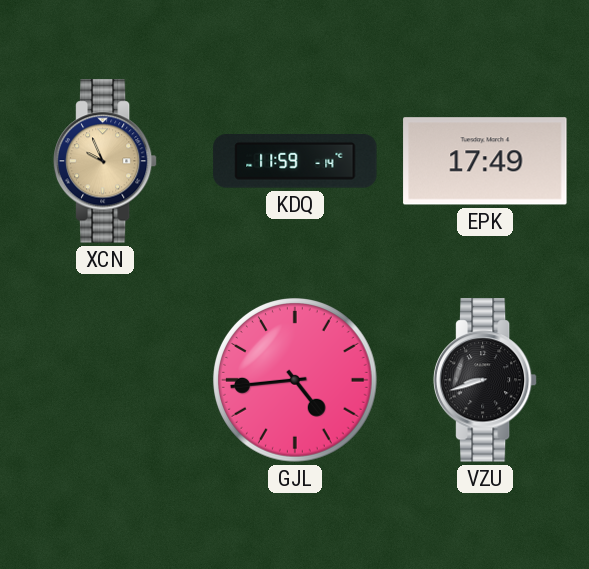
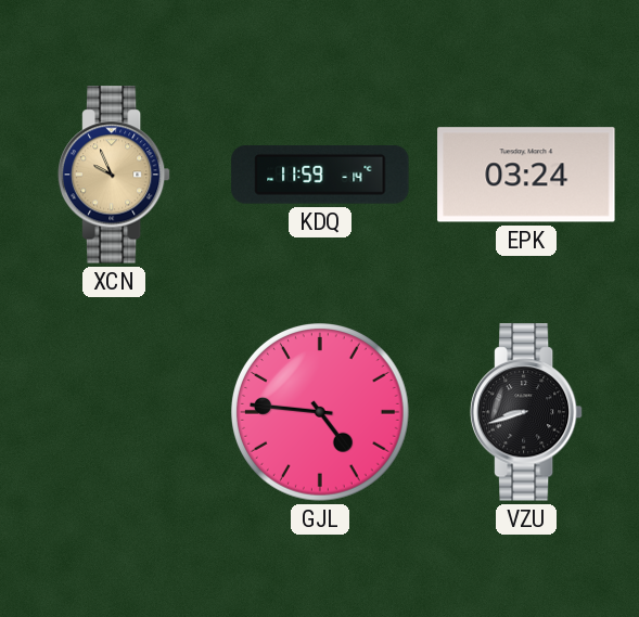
EPK: 17:49 -> 03:24
GJL: 4:44 -> 4:46
